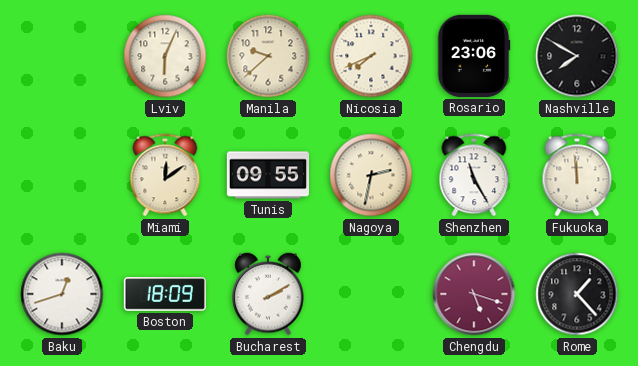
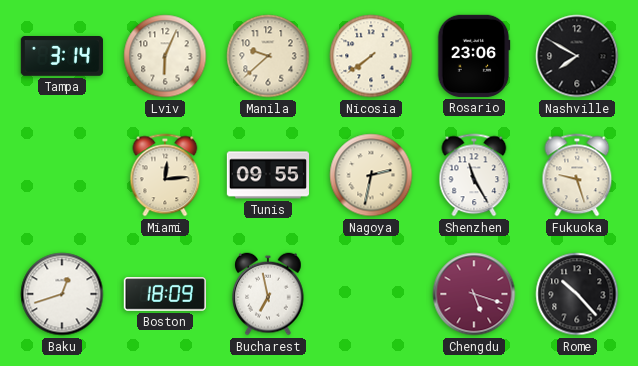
Tampa: none -> 3:14
Nicosia: 7:41 -> 7:39
Miami: 12:09 -> 12:14
Fukuoka: 11:59 -> 9:27
Bucharest: 2:10 -> 6:58
Rome: 1:23 -> 10:23
